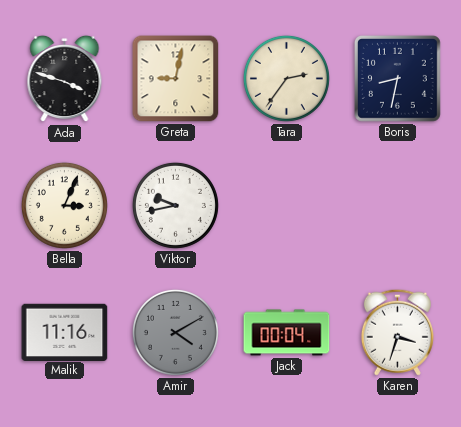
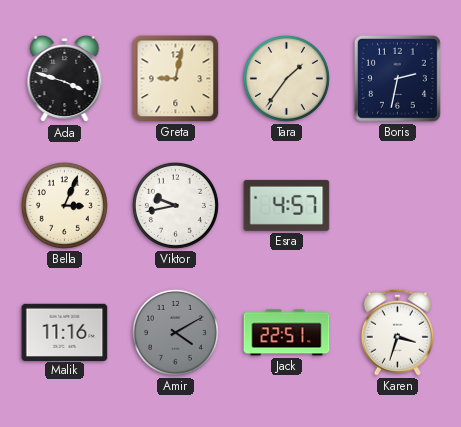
Tara: 2:36 -> 1:36
Boris: 8:32 -> 2:32
Esra: none -> 4:57
Jack: 00:04 -> 22:51
